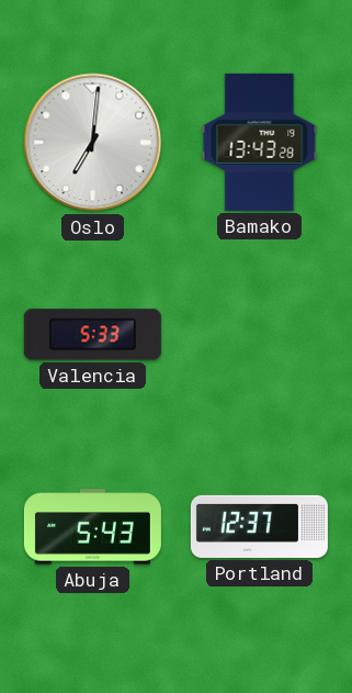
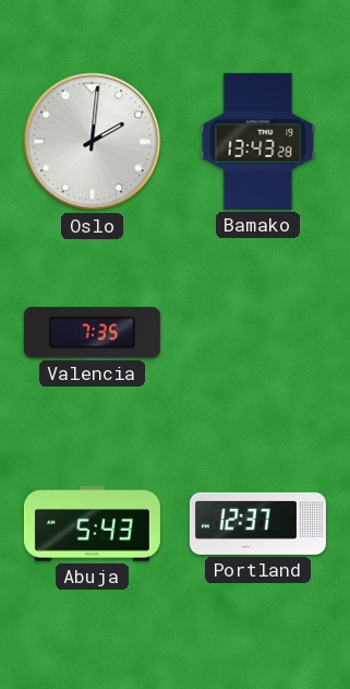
Oslo: 7:01 -> 2:01
Valencia: 5:33 -> 7:35
